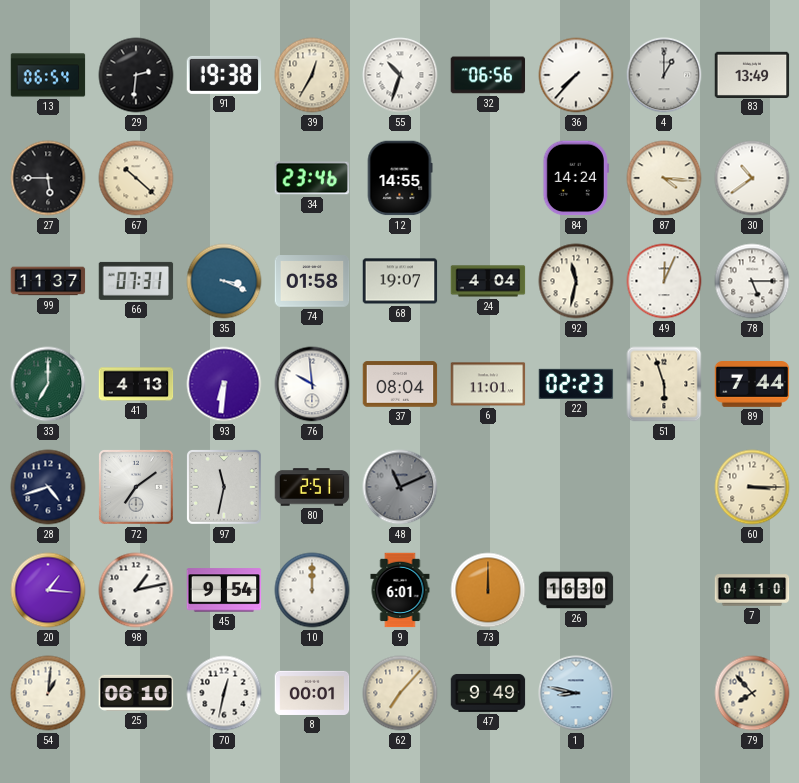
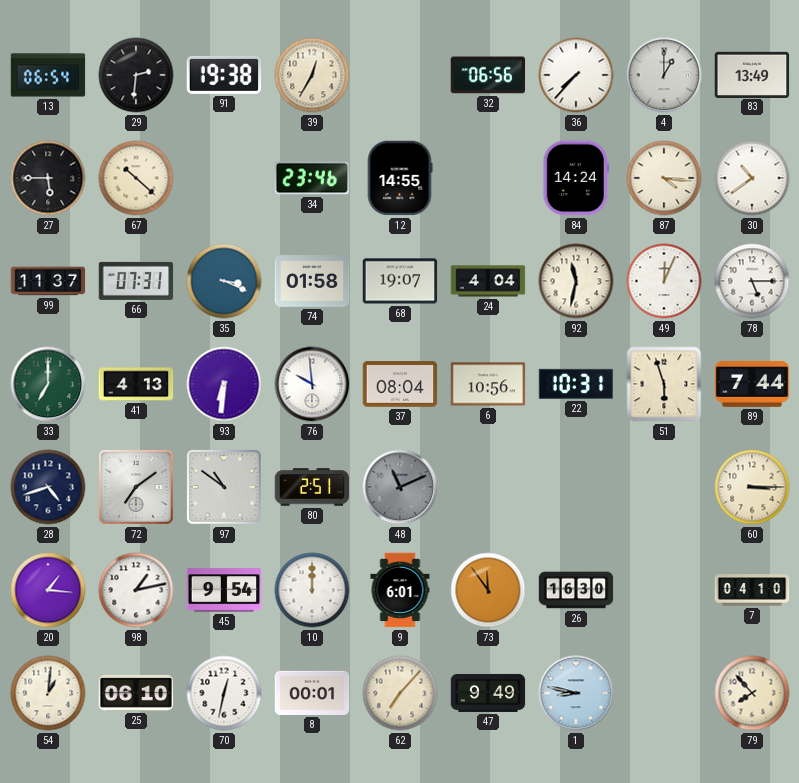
55: 10:33 -> none
6: 11:01 -> 10:56
22: 02:23 -> 10:31
97: 11:32 -> 10:51
73: 12:00 -> 11:54
